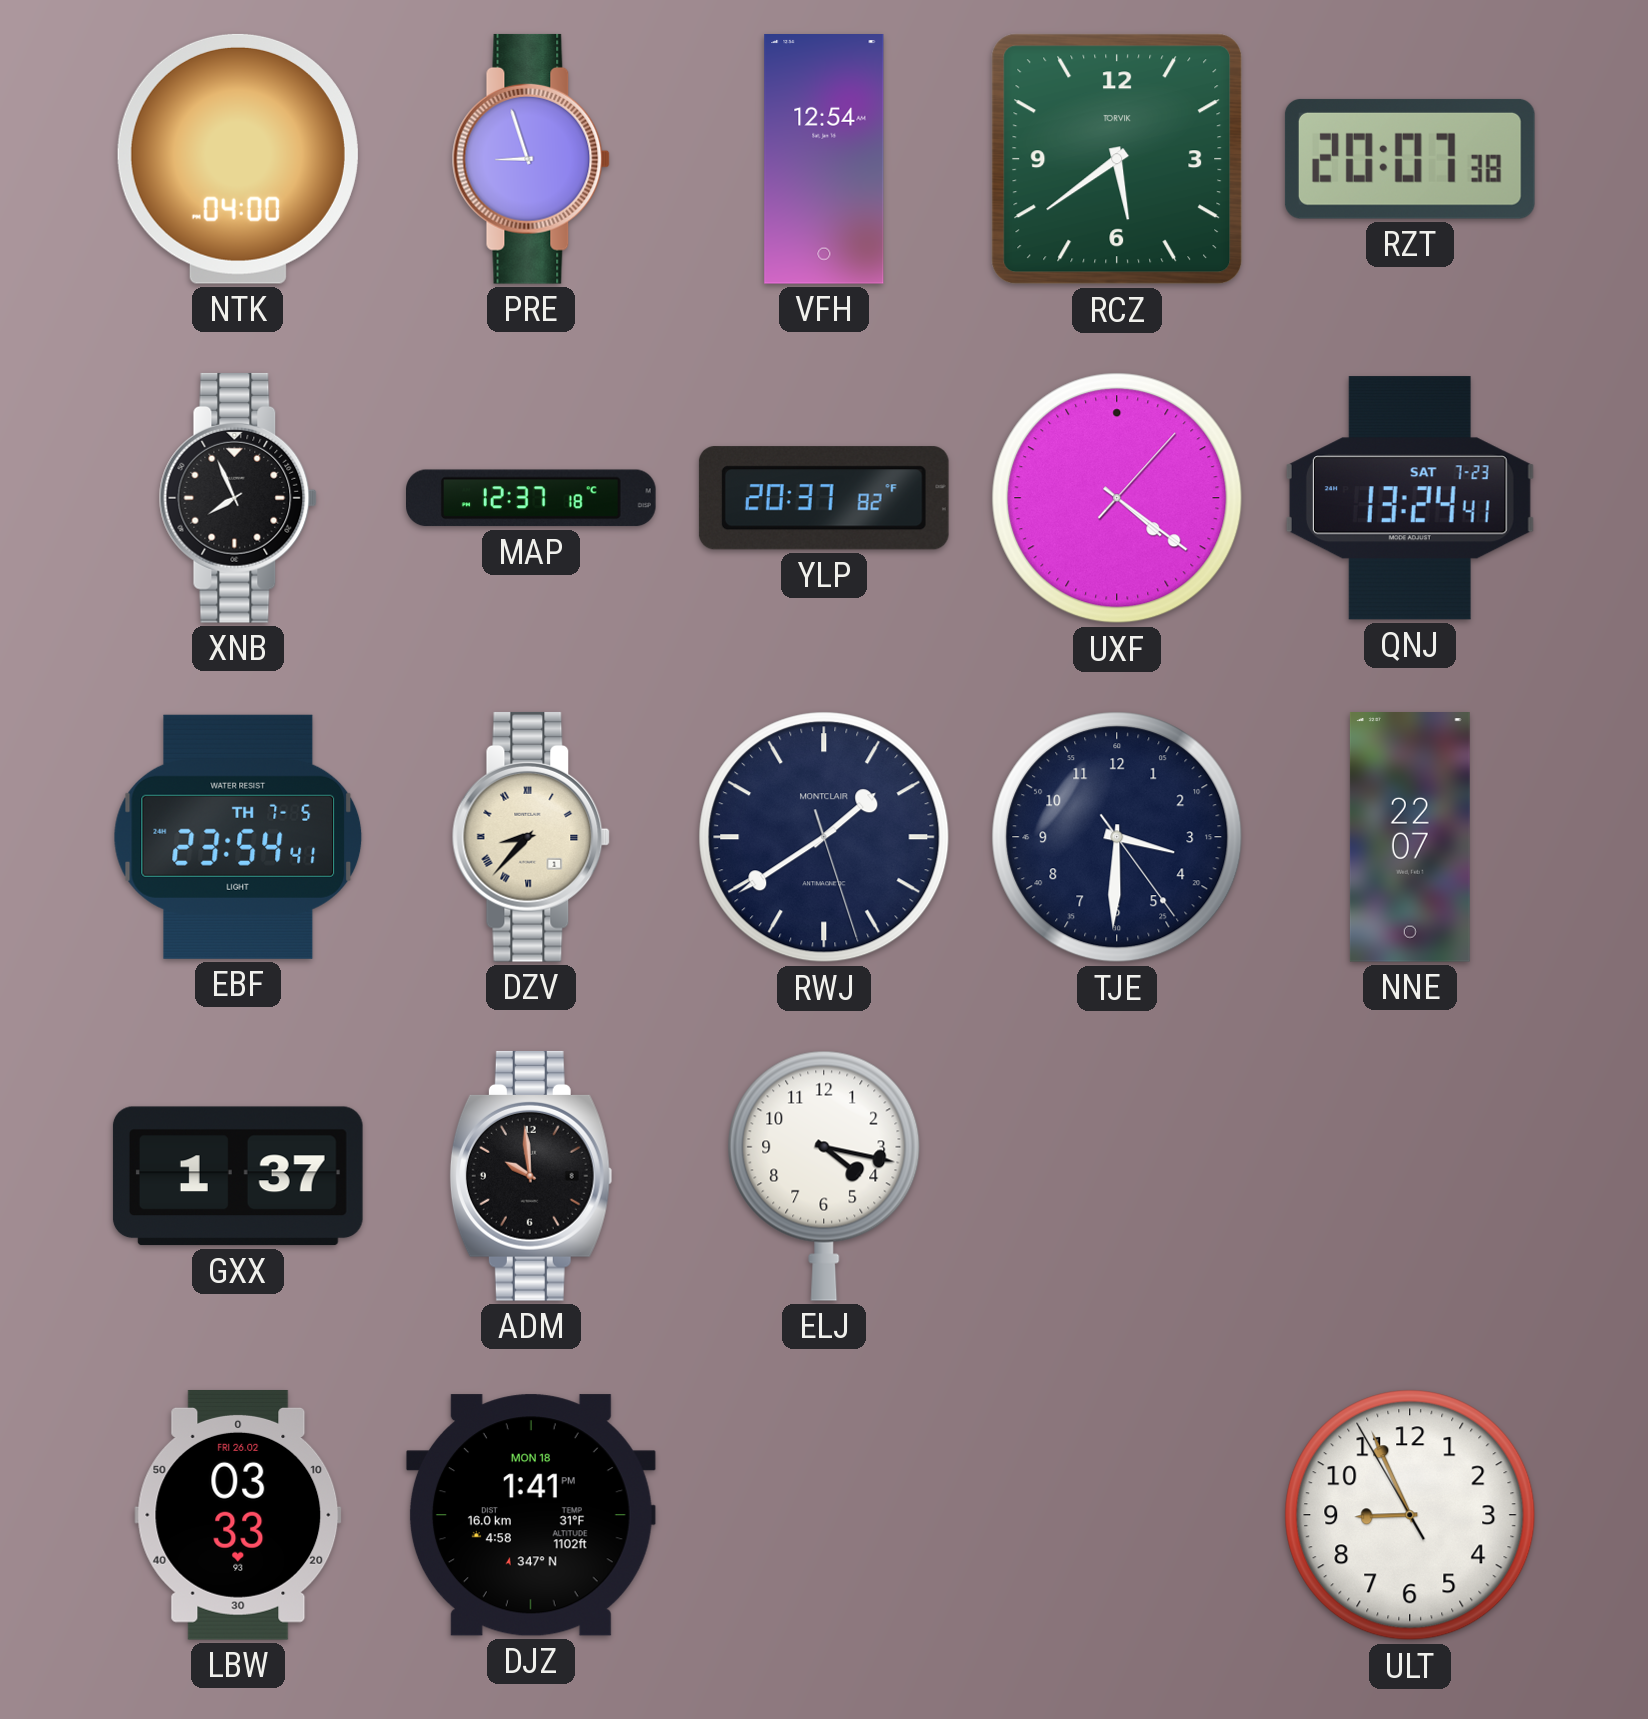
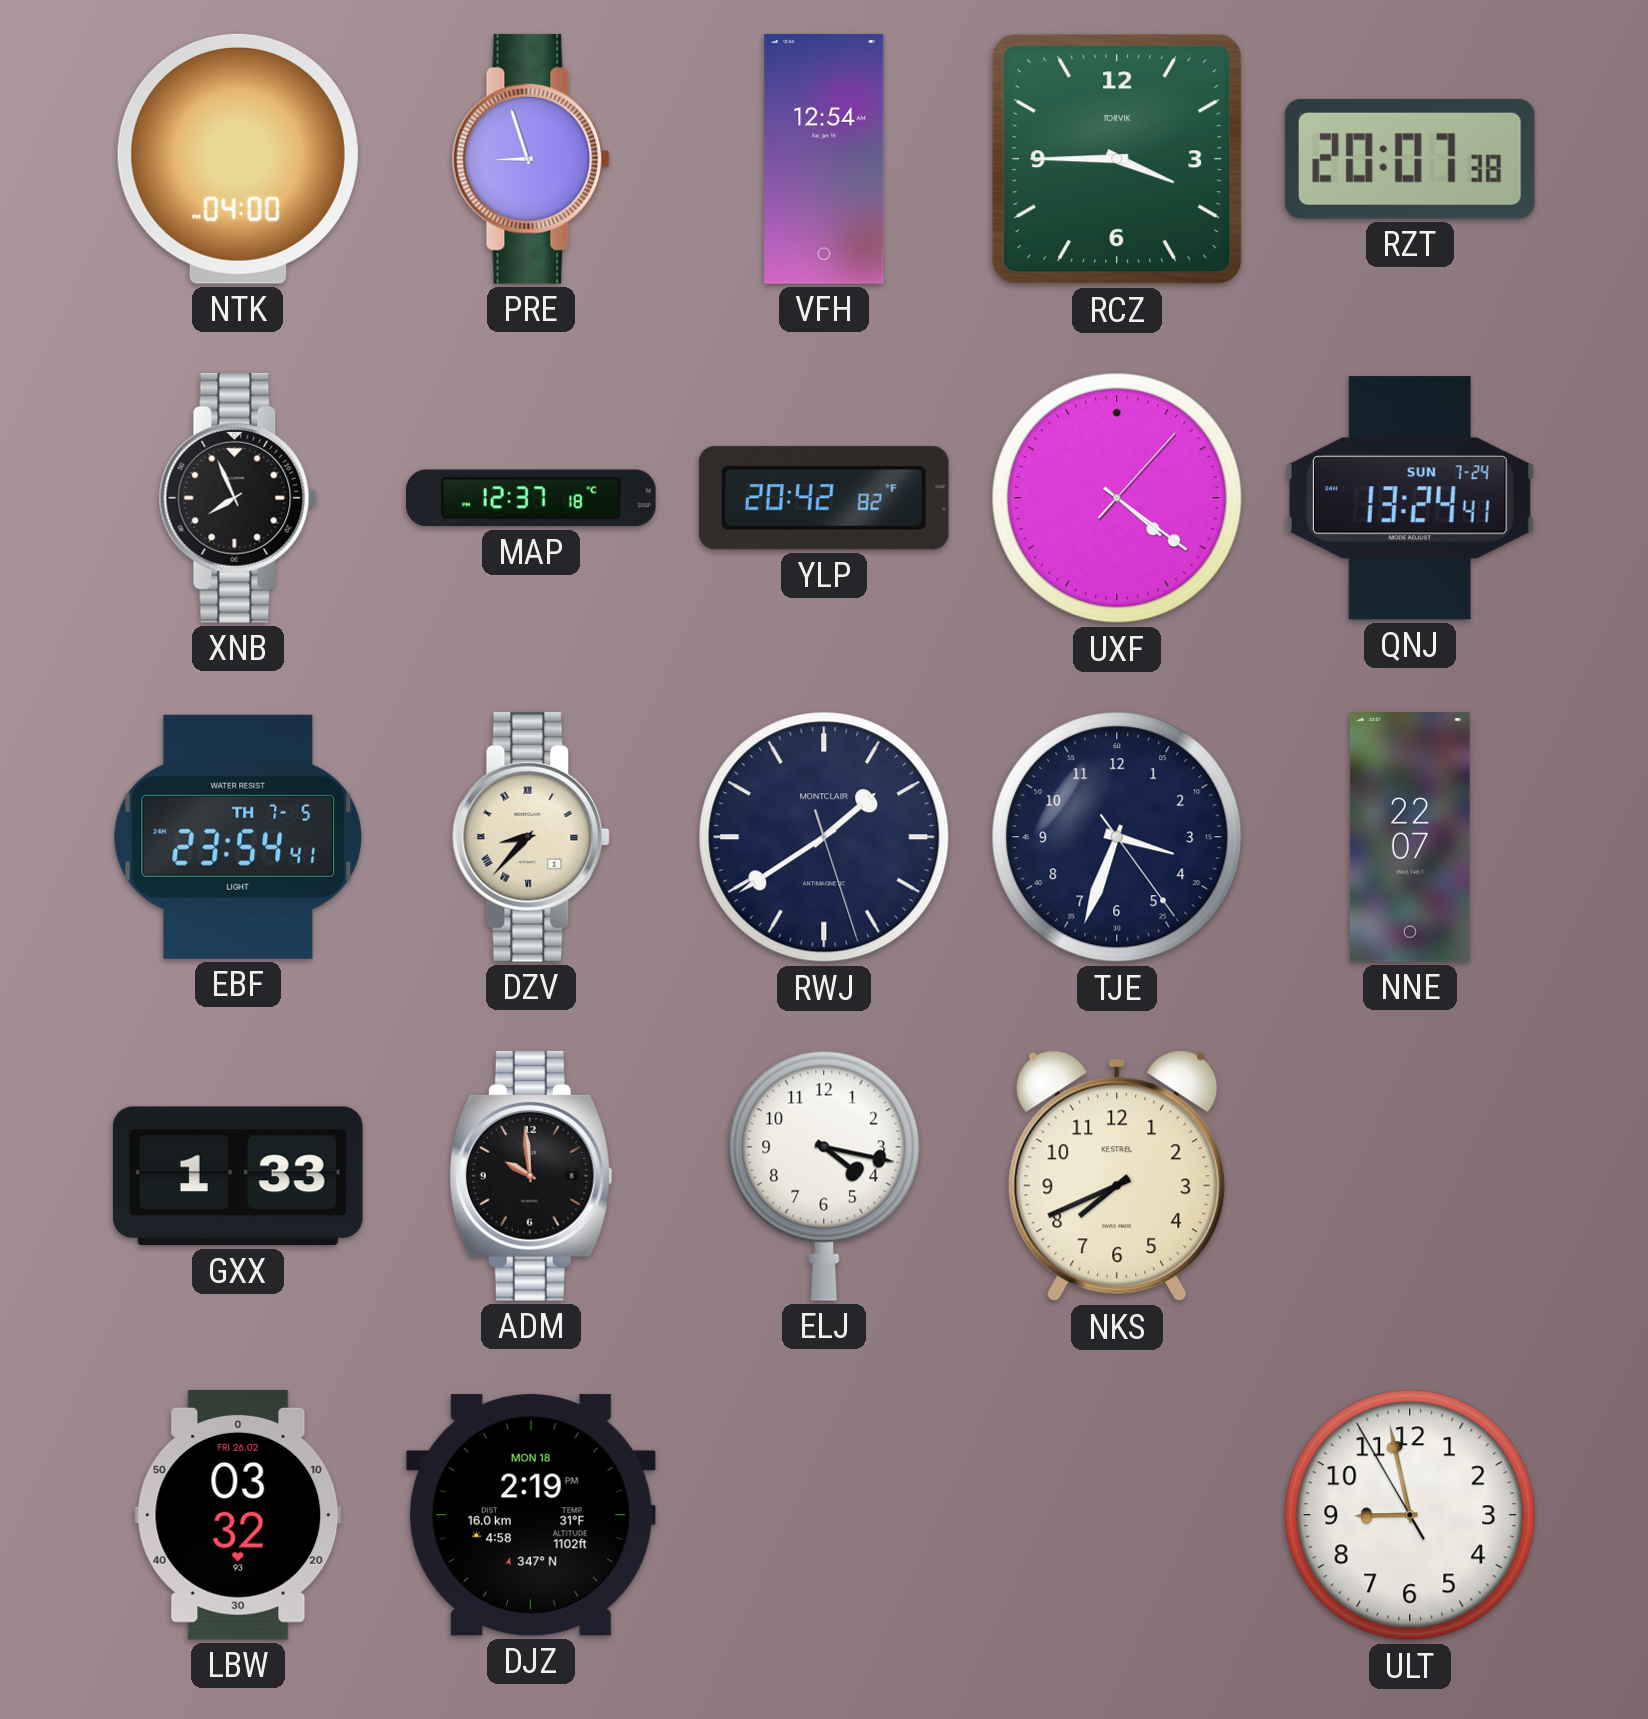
RCZ: 5:39 -> 3:45
YLP: 20:37 -> 20:42
QNJ date: SAT 7-23 -> SUN 7-24
TJE: 3:30 -> 3:33
GXX: 1:37 -> 1:33
NKS: none -> 7:41
LBW: 03:33 -> 03:32
DJZ: 1:41 -> 2:19
ULT: 8:55 -> 8:57
